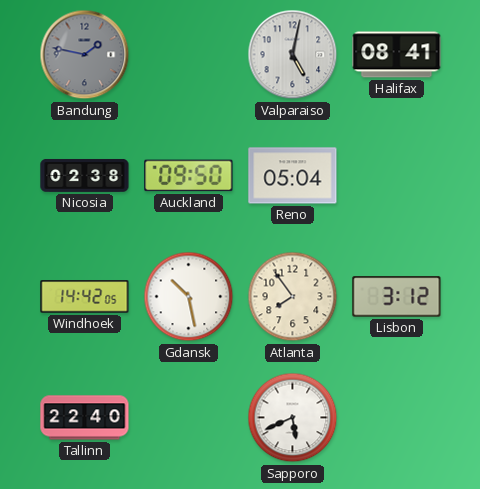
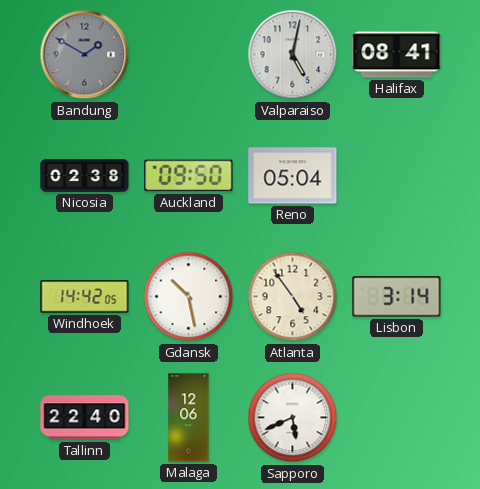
Bandung: 1:47 -> 1:50
Atlanta: 7:54 -> 4:54
Lisbon: 3:12 -> 3:14
Malaga: none -> 12:06
